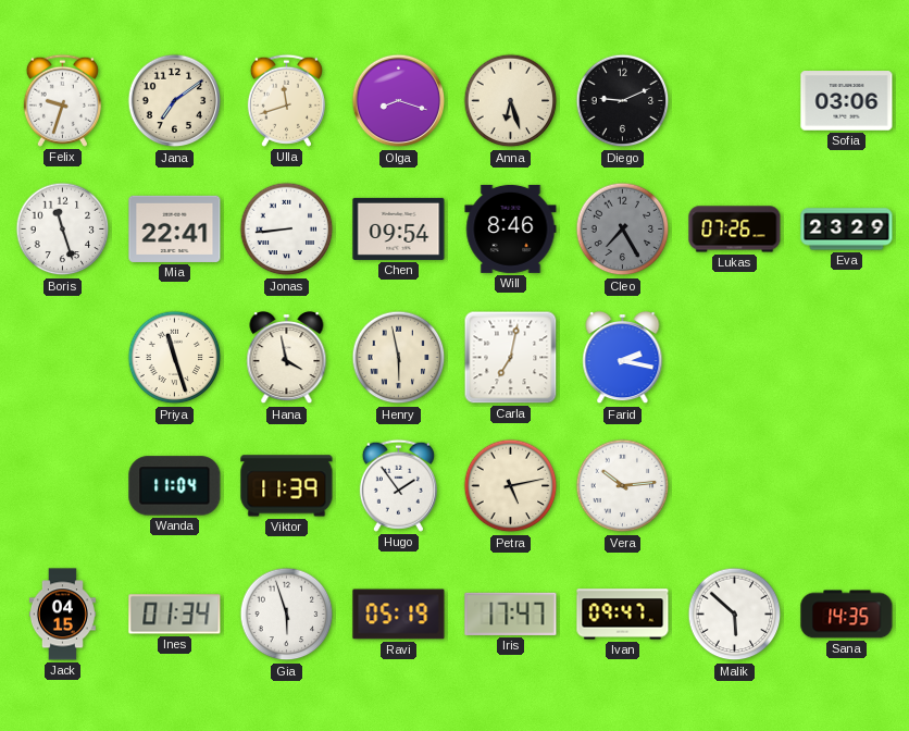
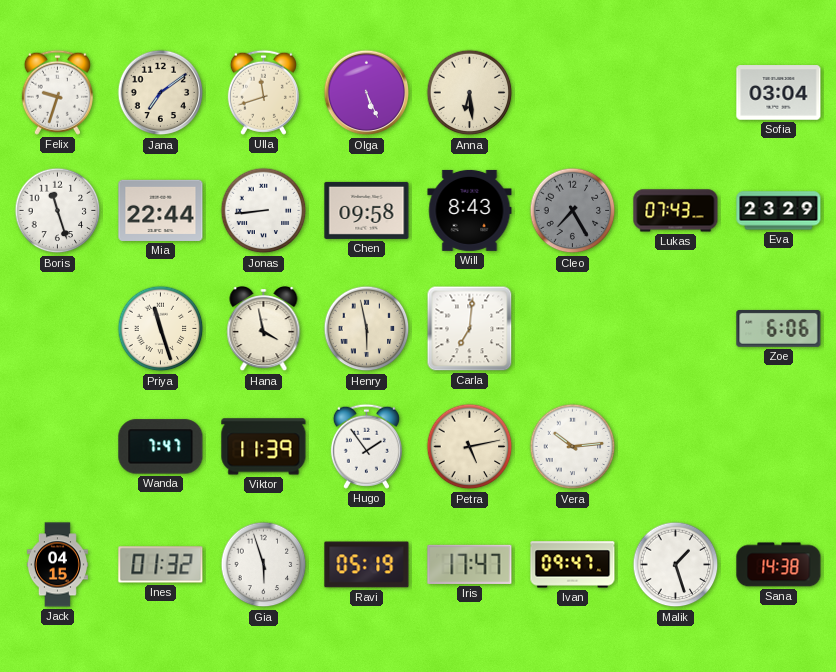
Olga: 8:18 -> 5:26
Anna: 6:27 -> 6:29
Diego: 9:11 -> none
Sofia: 03:06 -> 03:04
Mia: 22:41 -> 22:44
Chen: 09:54 -> 09:58
Will: 8:46 -> 8:43
Lukas: 07:26 -> 07:43
Carla: 7:02 -> 7:01
Farid: 2:17 -> none
Zoe: none -> 6:06
Wanda: 11:04 -> 7:47
Ines: 01:34 -> 01:32
Malik: 5:52 -> 1:27
Sana: 14:35 -> 14:38
